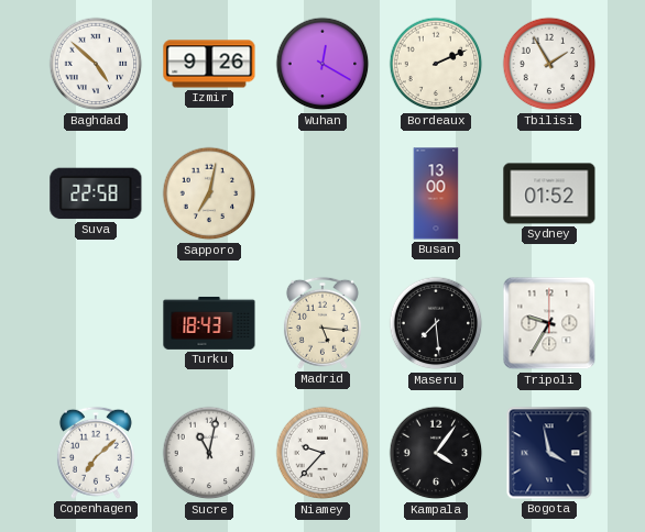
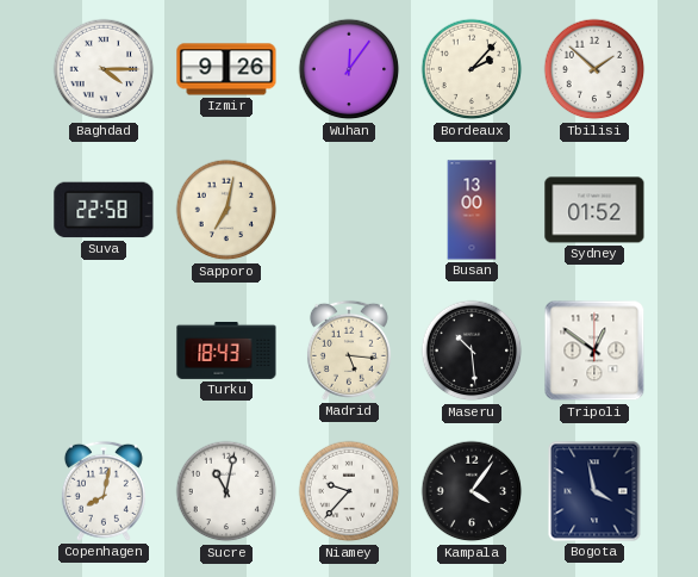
Baghdad: 4:52 -> 4:15
Wuhan: 12:20 -> 12:06
Bordeaux: 2:11 -> 2:07
Tbilisi: 1:55 -> 1:52
Maseru: 7:29 -> 10:29
Tripoli: 9:35 -> 12:51
Copenhagen: 7:08 -> 8:02
